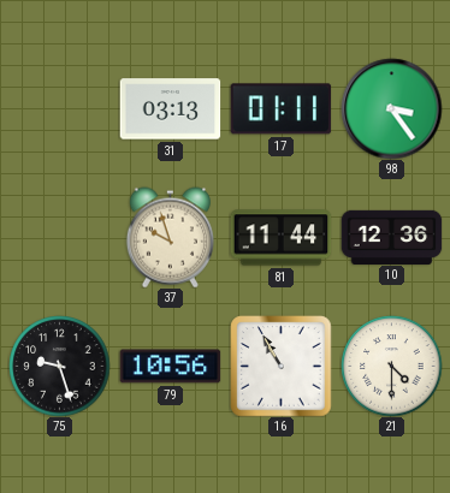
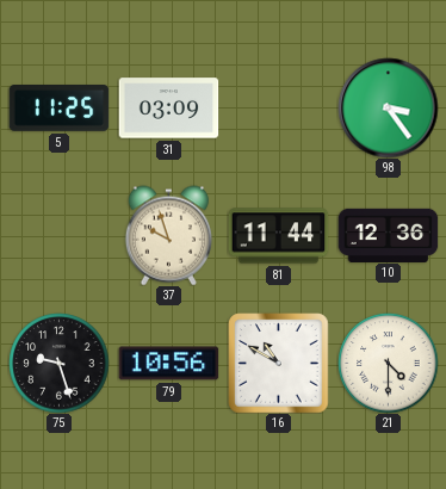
5: none -> 11:25
31: 03:13 -> 03:09
17: 01:11 -> none
16: 10:55 -> 10:50
